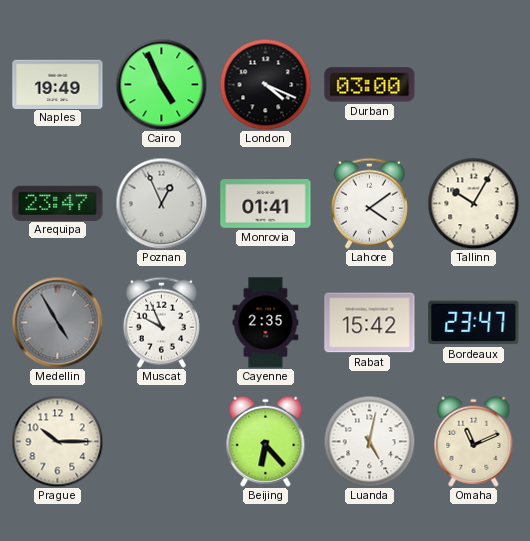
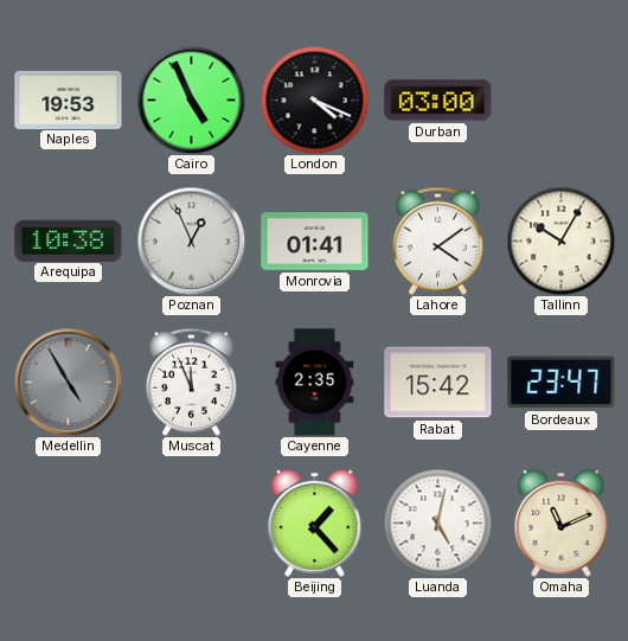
Naples: 19:49 -> 19:53
Arequipa: 23:47 -> 10:38
Muscat: 9:56 -> 11:56
Prague: 10:15 -> none
Beijing: 6:23 -> 1:23
